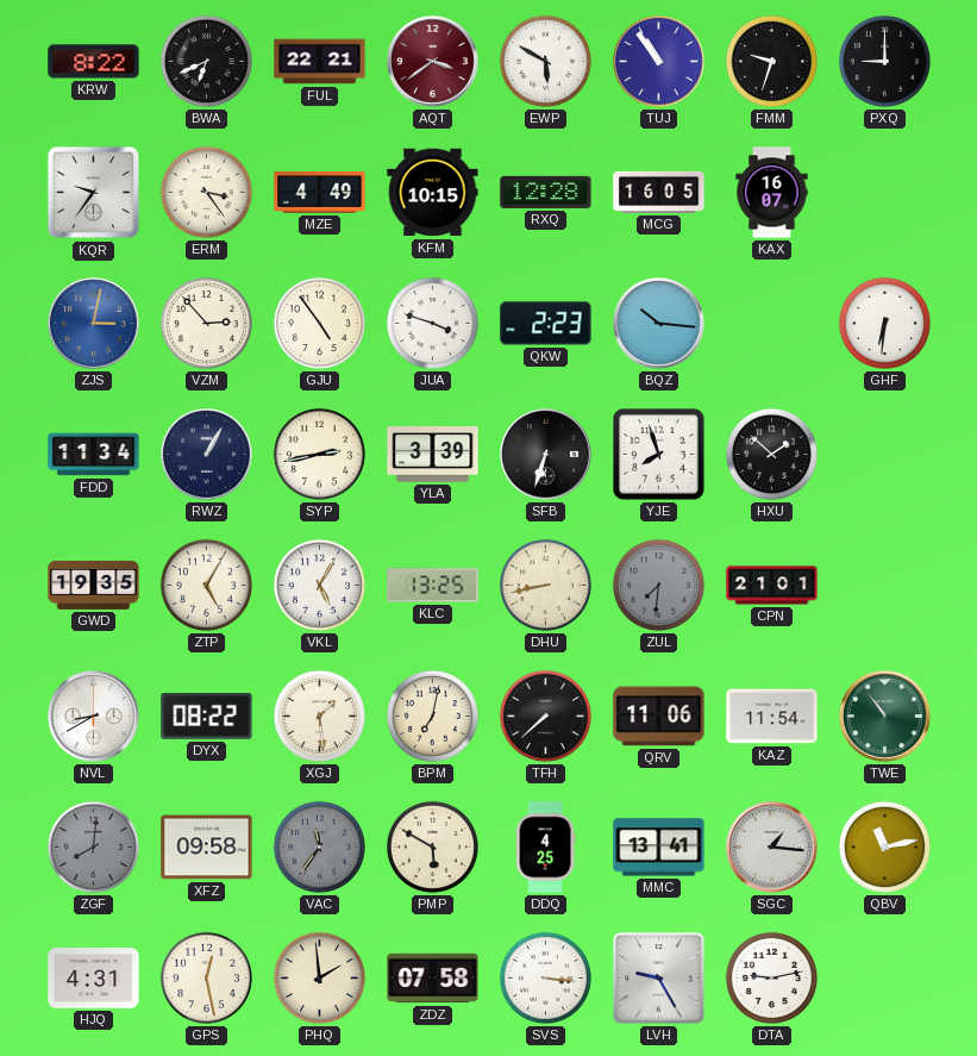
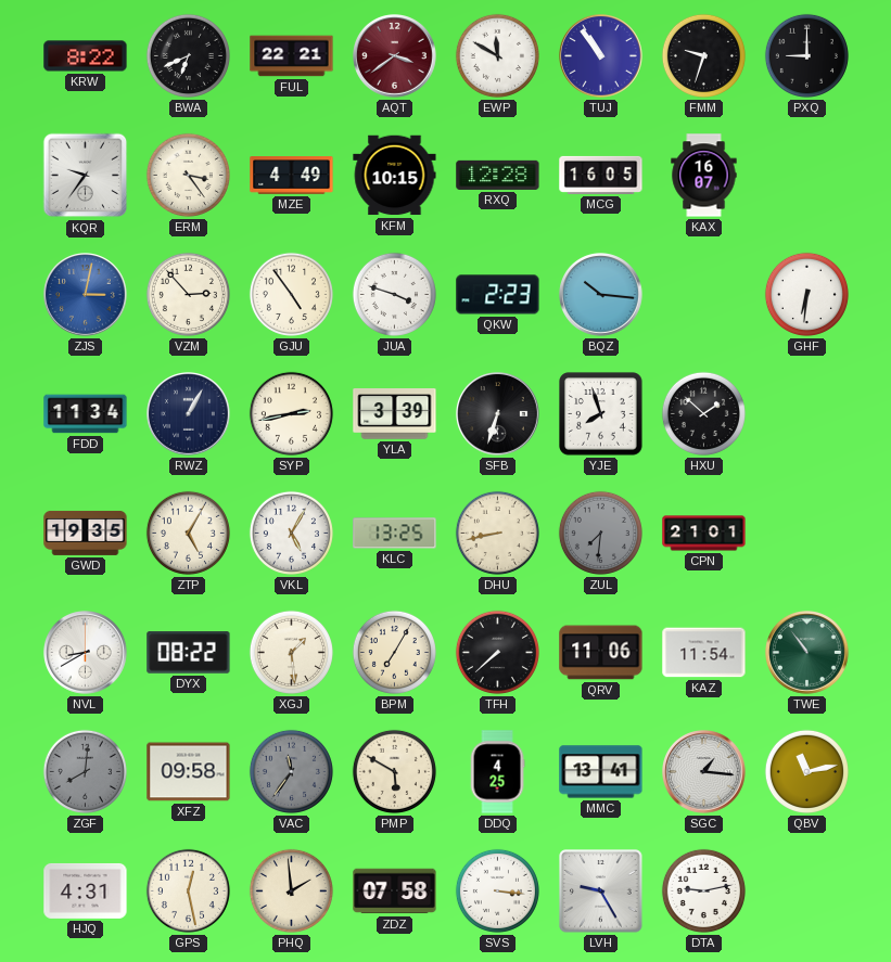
EWP: 5:50 -> 11:50
BPM: 7:02 -> 7:05
